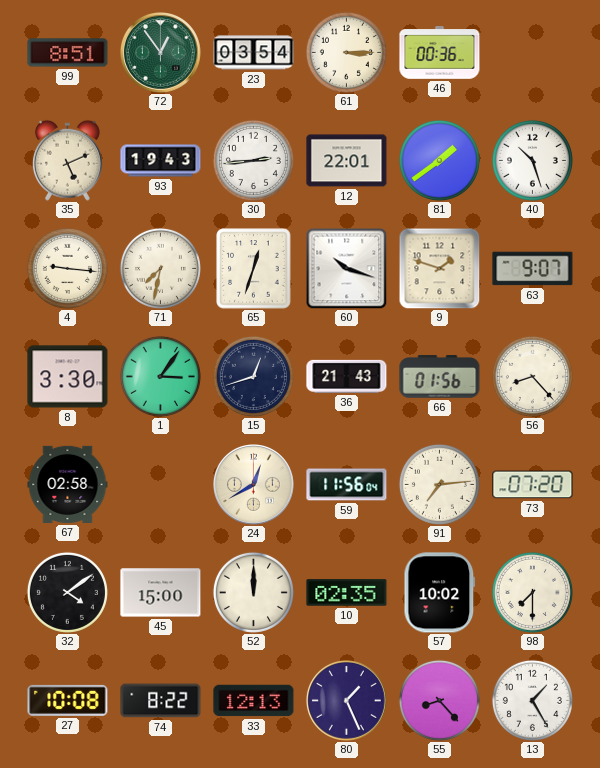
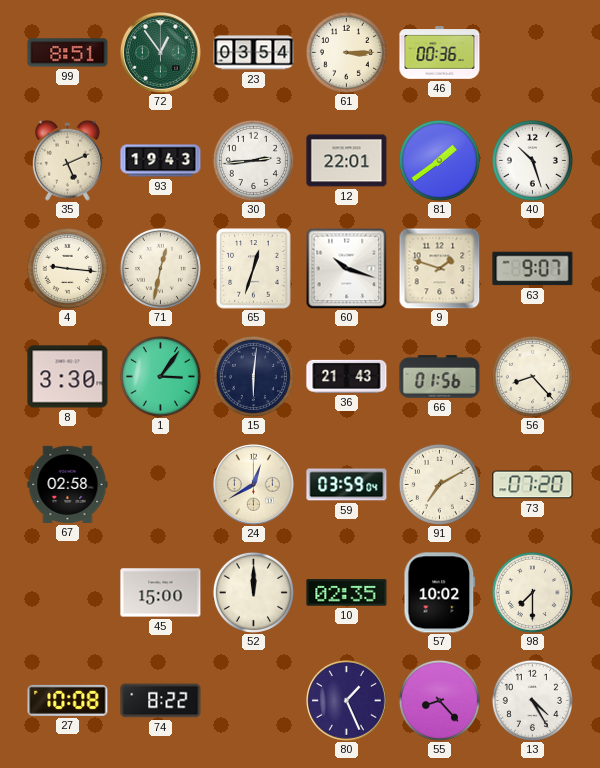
71: 7:32 -> 12:32
15: 12:42 -> 6:01
59: 11:56 -> 03:59
91: 7:14 -> 7:10
32: 4:09 -> none
33: 12:13 -> none
13: 1:25 -> 4:25
